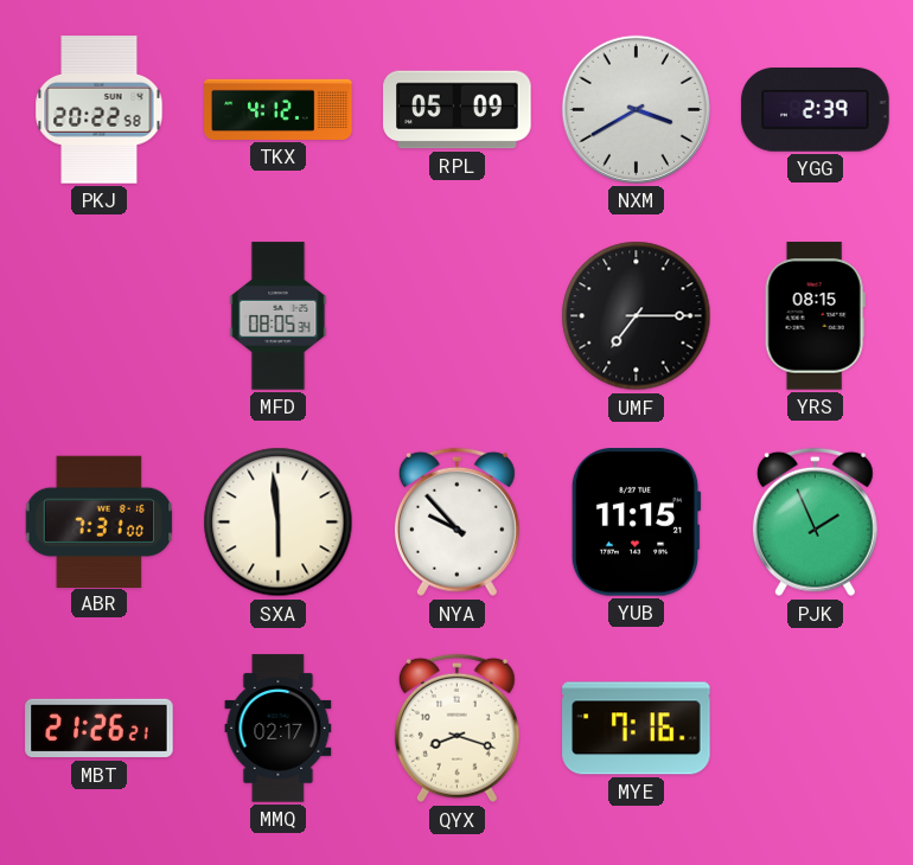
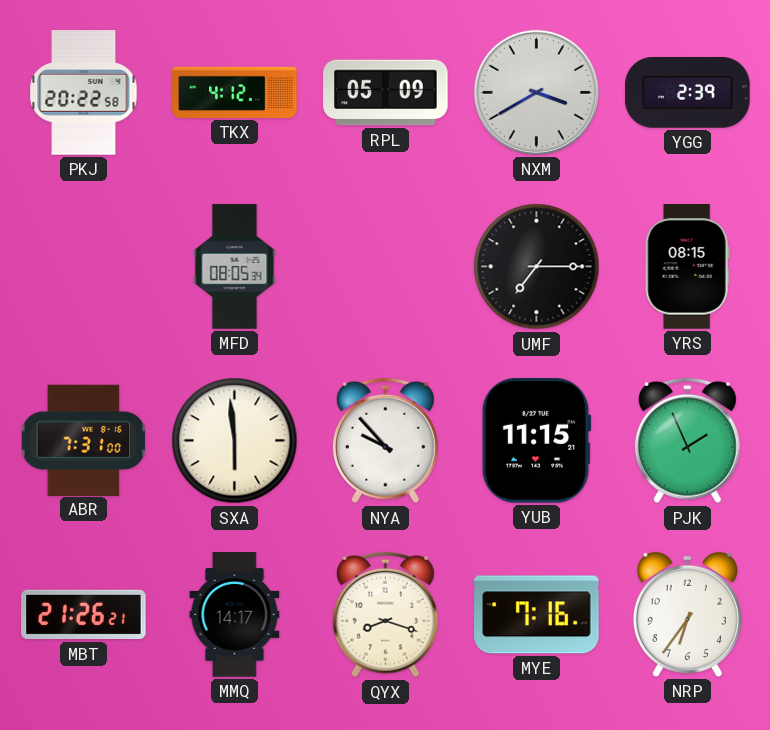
MMQ: 02:17 -> 14:17
NRP: none -> 6:36
